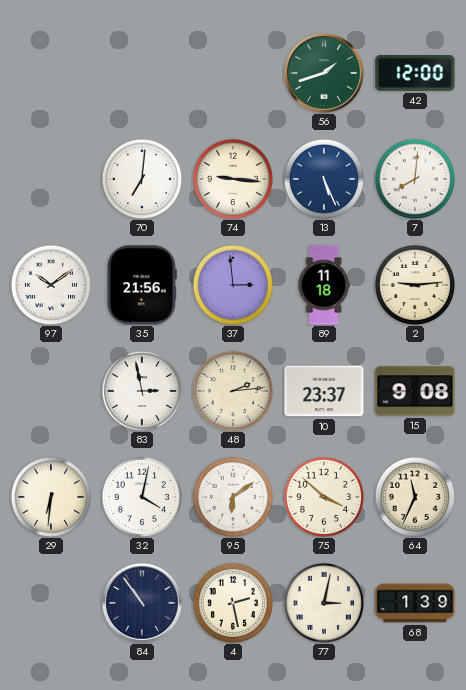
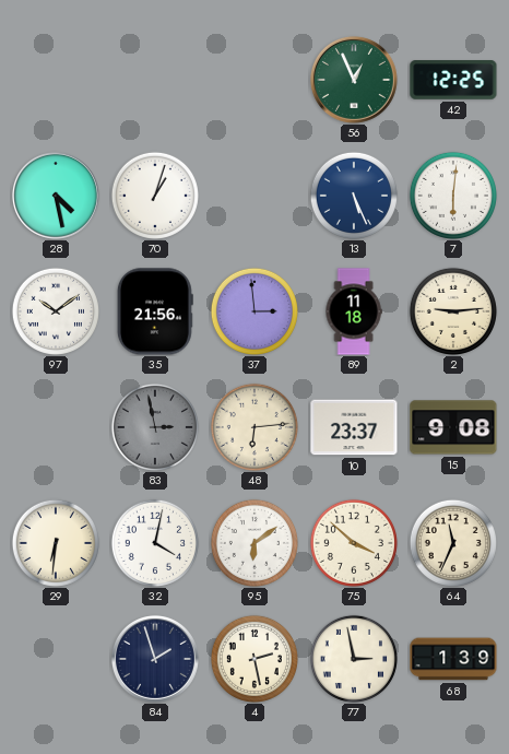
56: 1:42 -> 12:56
42: 12:00 -> 12:25
28: none -> 4:28
70: 7:01 -> 1:03
74: 9:16 -> none
7: 8:01 -> 6:01
83 dial: white -> grey
48: 2:14 -> 6:14
84: 10:54 -> 1:57
77: 3:02 -> 2:58
